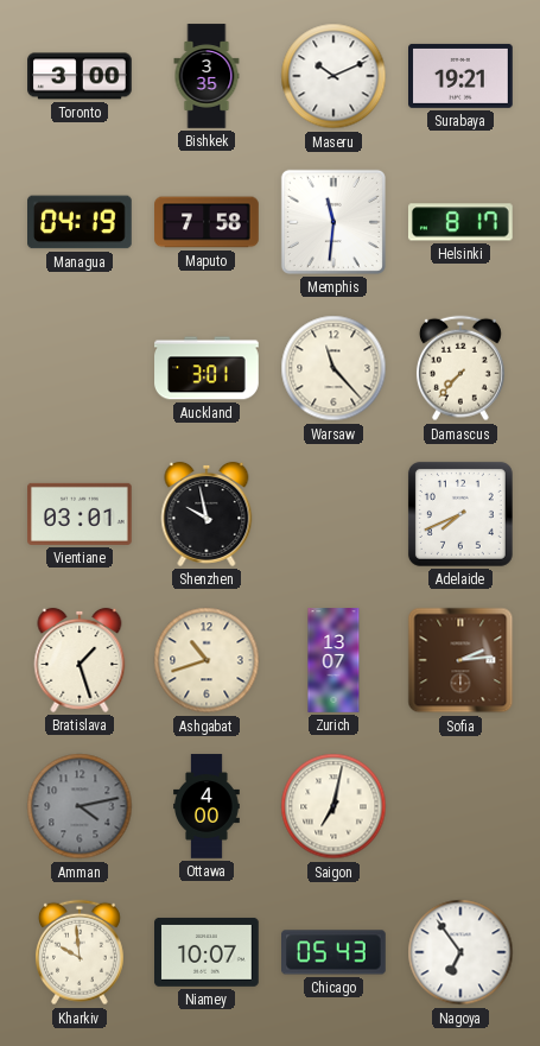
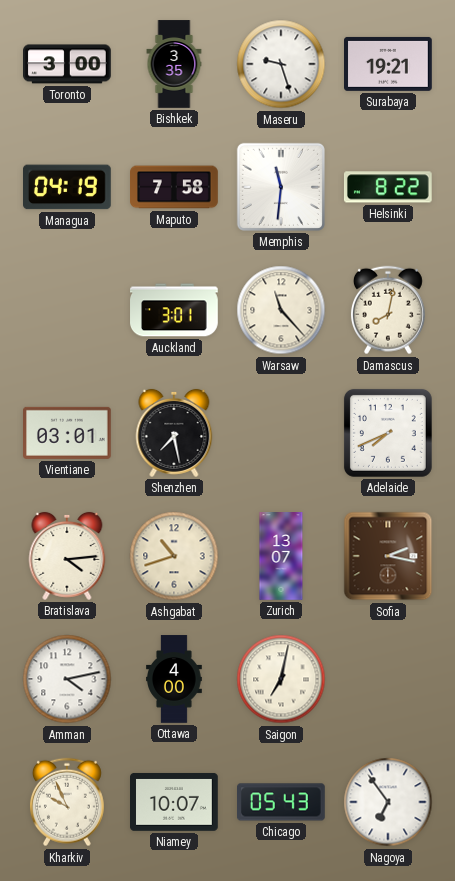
Maseru: 10:11 -> 9:27
Helsinki: 8:17 -> 8:22
Damascus: 7:37 -> 8:02
Shenzhen: 9:58 -> 7:28
Bratislava: 1:27 -> 4:14
Sofia: 2:14 -> 2:17
Amman dial: grey -> white
Kharkiv: 9:59 -> 9:56
